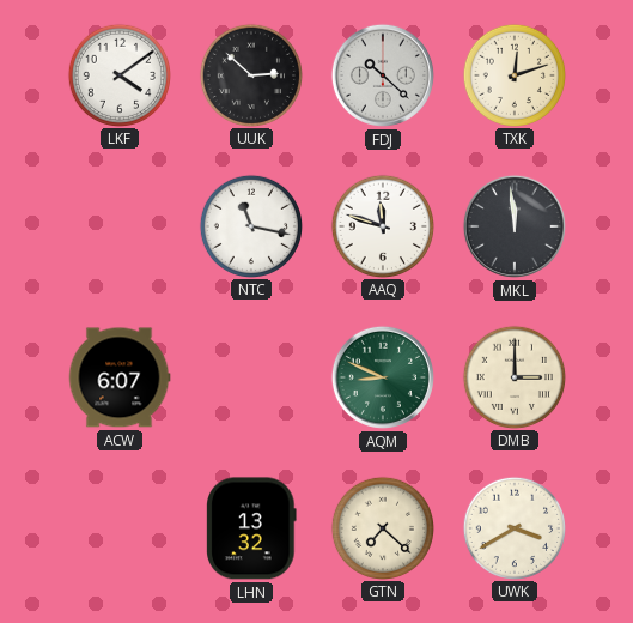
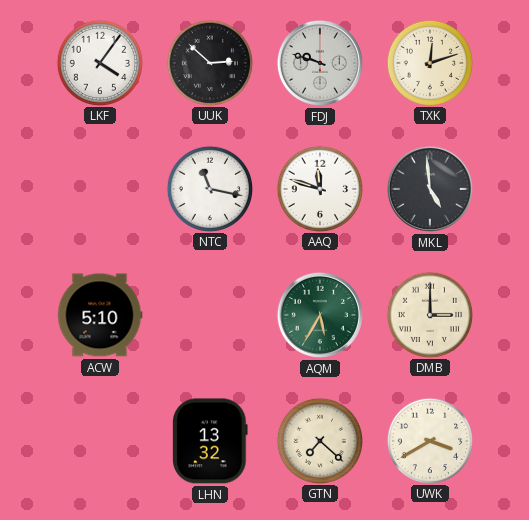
LKF: 4:09 -> 4:06
FDJ: 10:22 -> 9:48
MKL: 11:59 -> 4:59
ACW: 6:07 -> 5:10
AQM: 8:49 -> 5:35
